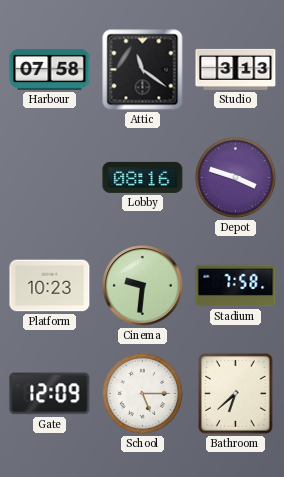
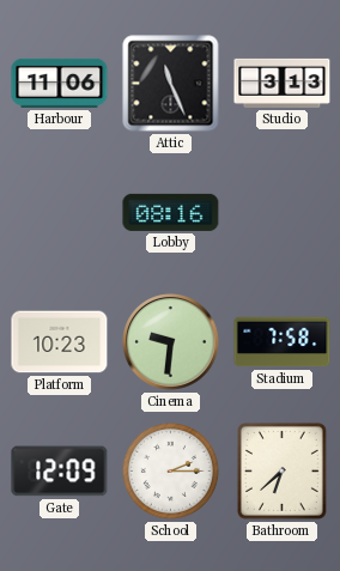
Harbour: 07:58 -> 11:06
Attic: 11:21 -> 11:26
Depot: 3:48 -> none
School: 5:15 -> 2:15
